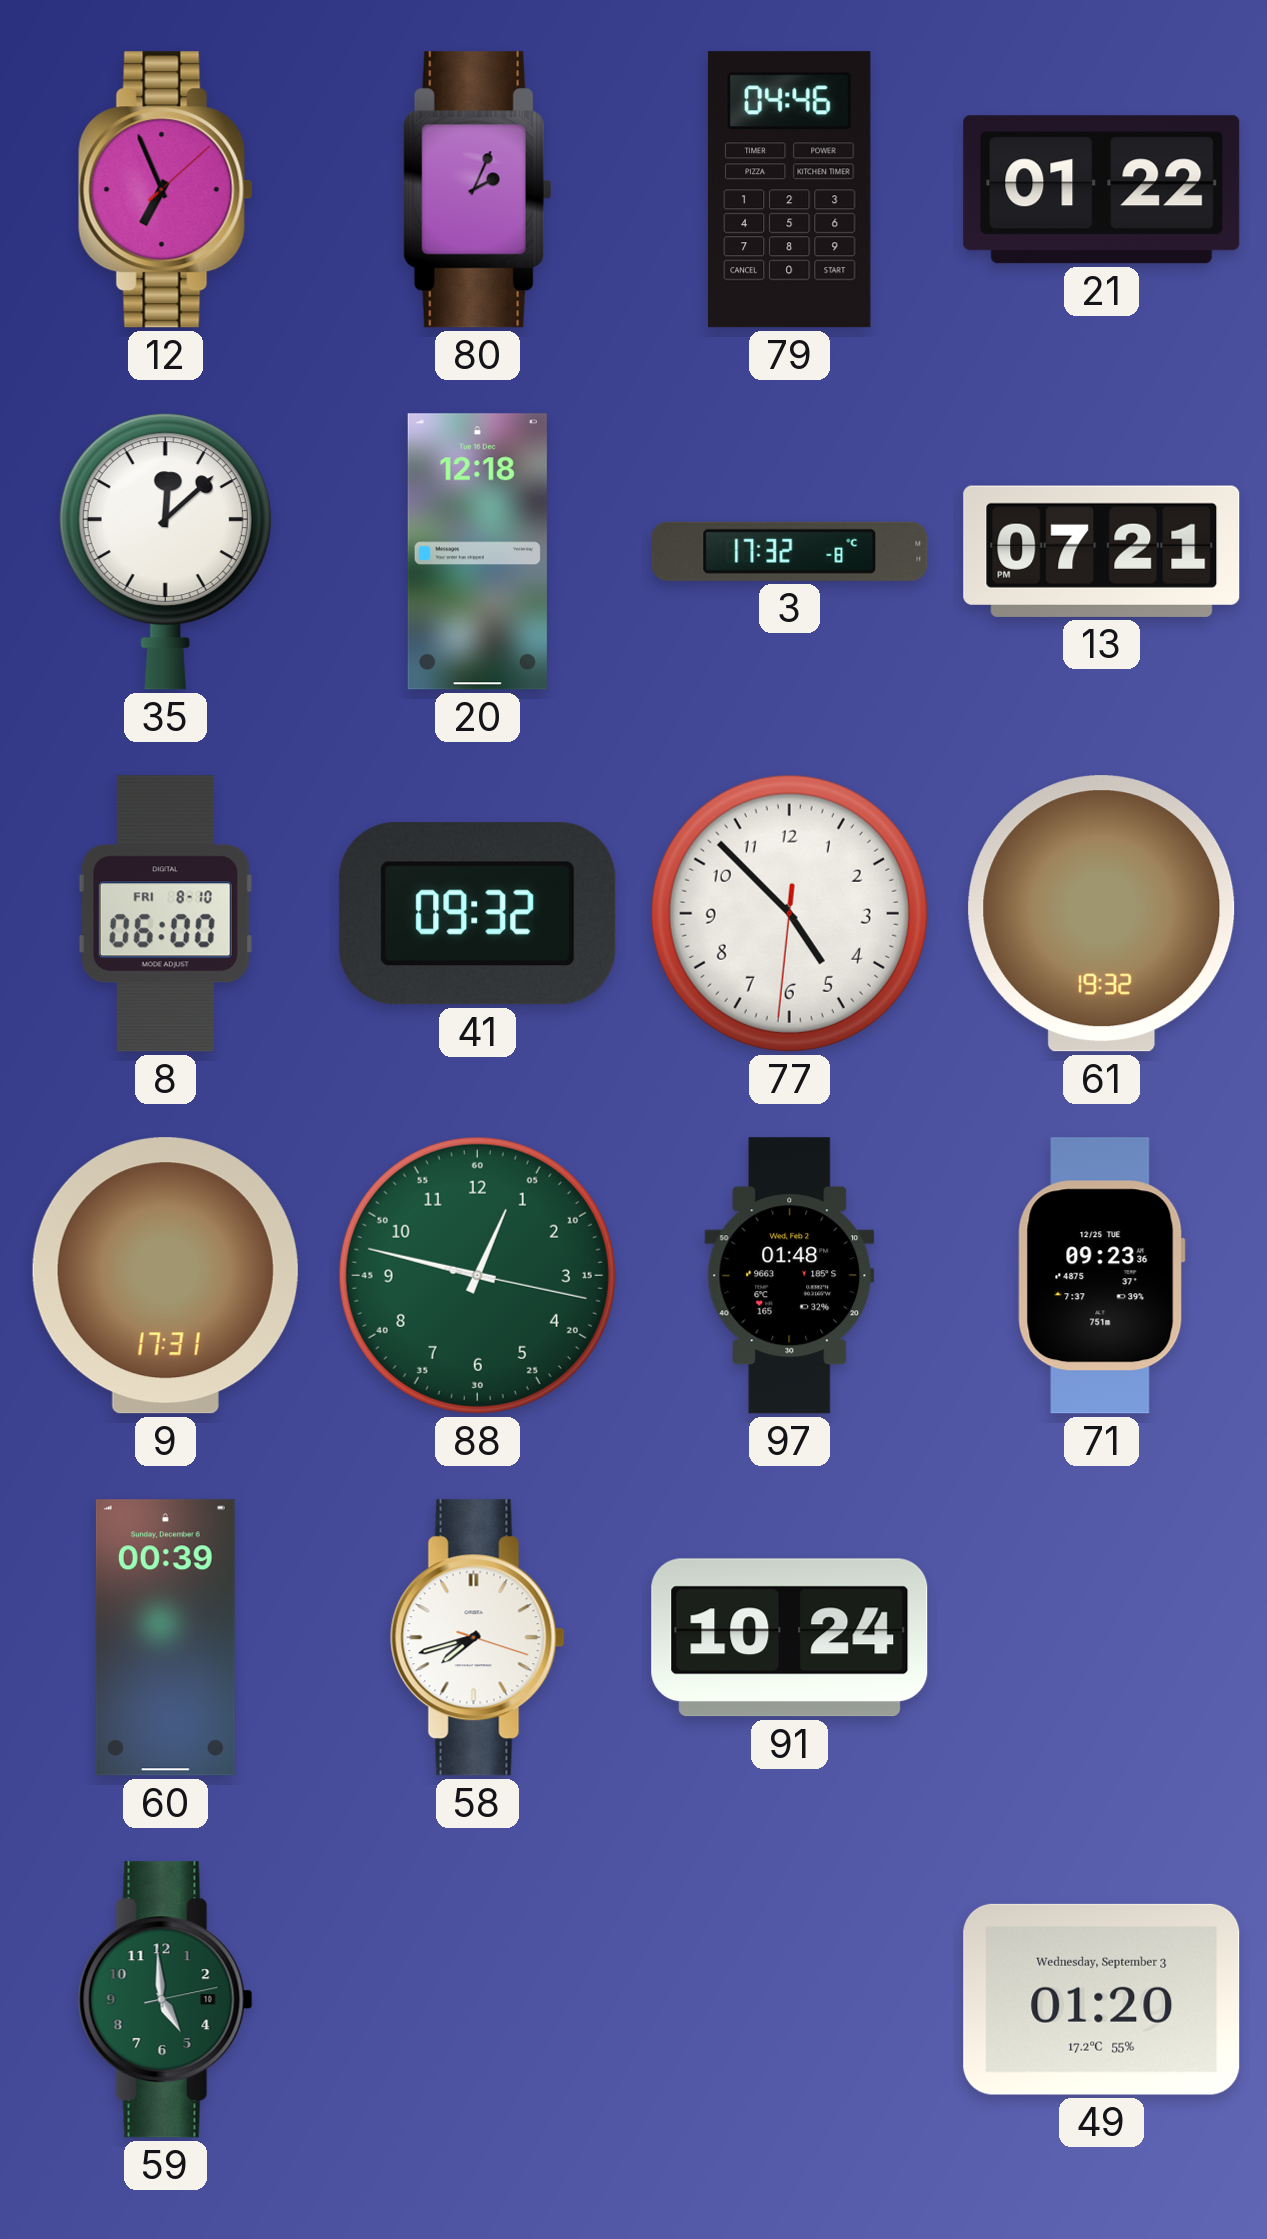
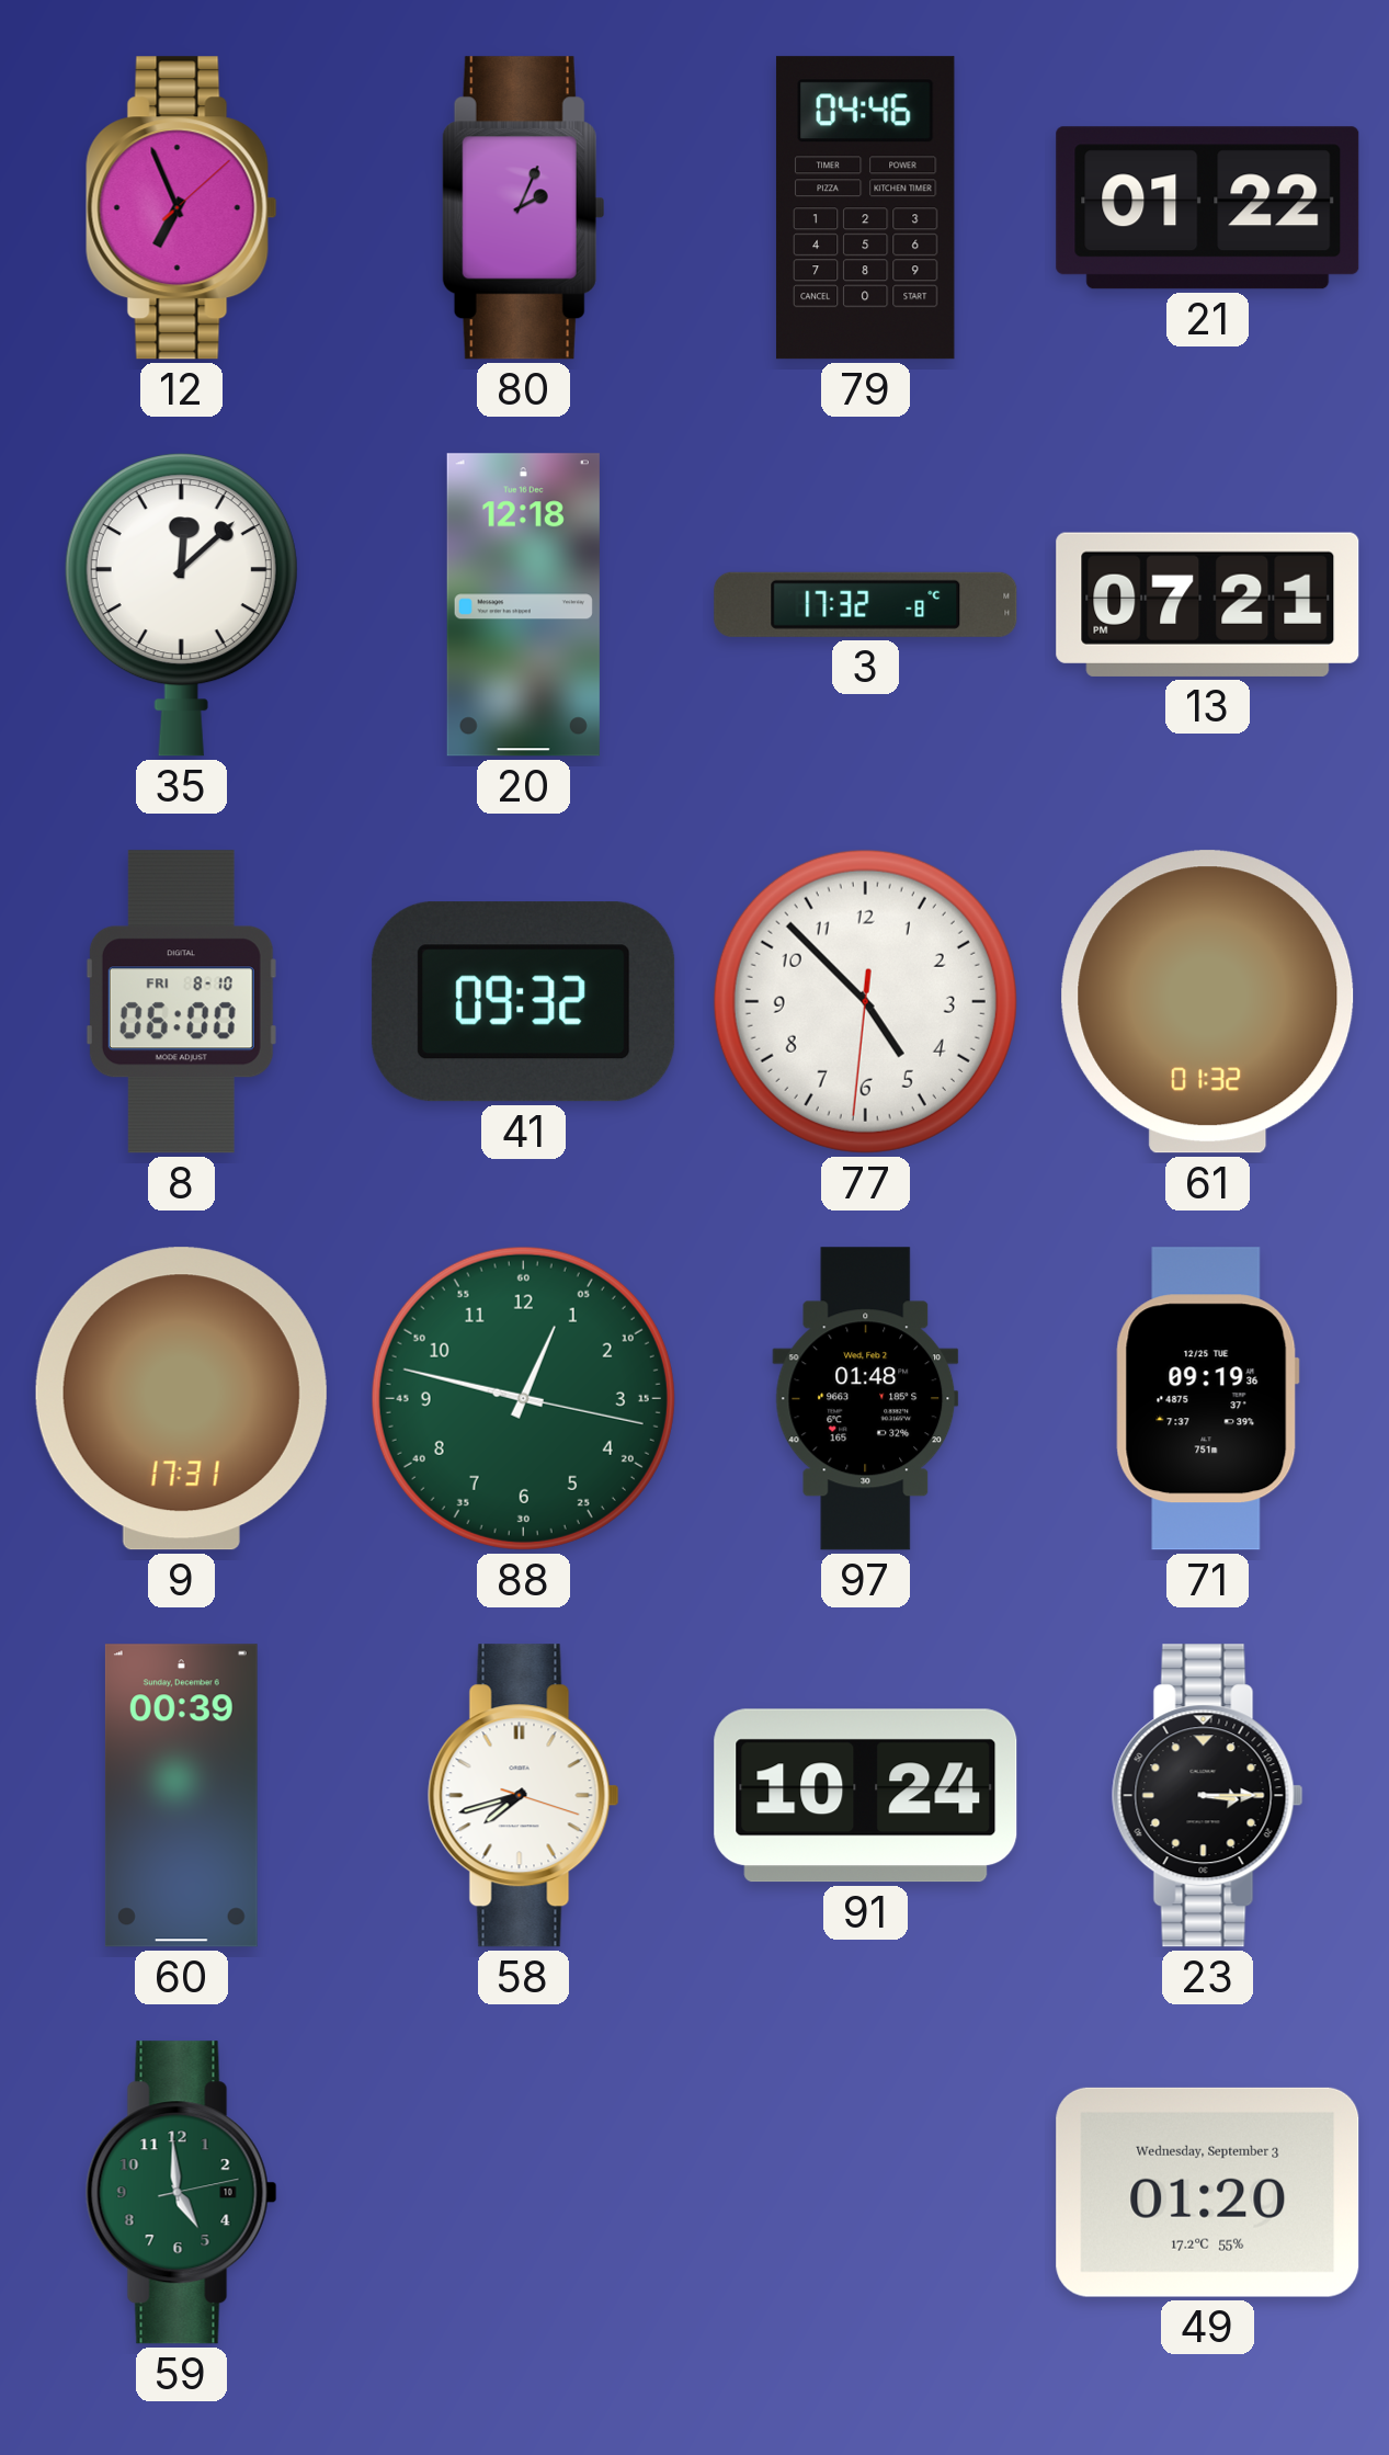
61: 19:32 -> 01:32
71: 09:23 -> 09:19
23: none -> 3:15
